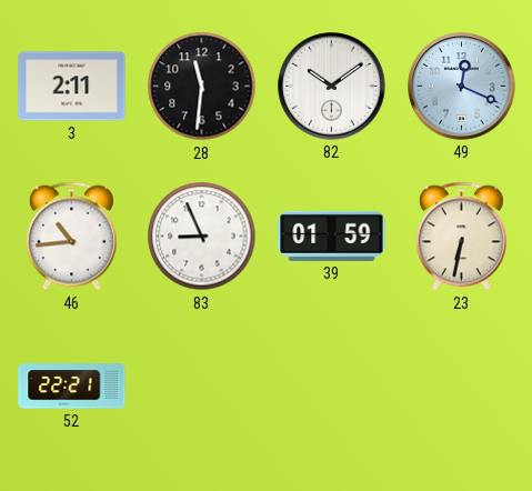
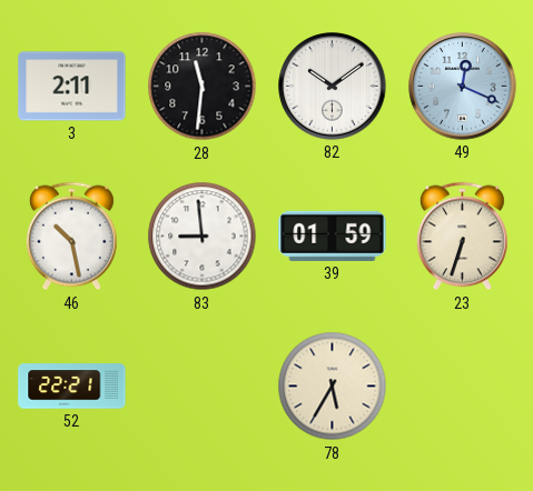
46: 10:44 -> 10:28
83: 8:56 -> 8:59
23: 6:32 -> 6:33
78: none -> 5:35
